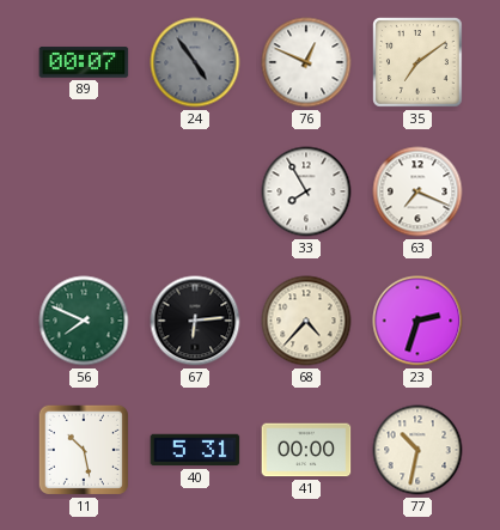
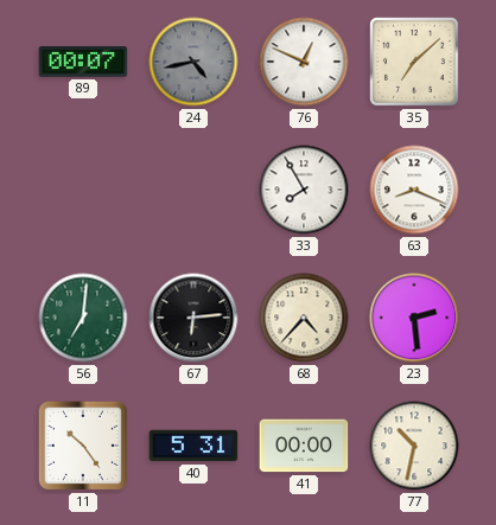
24: 4:54 -> 4:43
35: 7:09 -> 7:08
63: 7:19 -> 8:19
56: 7:49 -> 7:01
23: 2:33 -> 2:29
11: 10:28 -> 10:24
